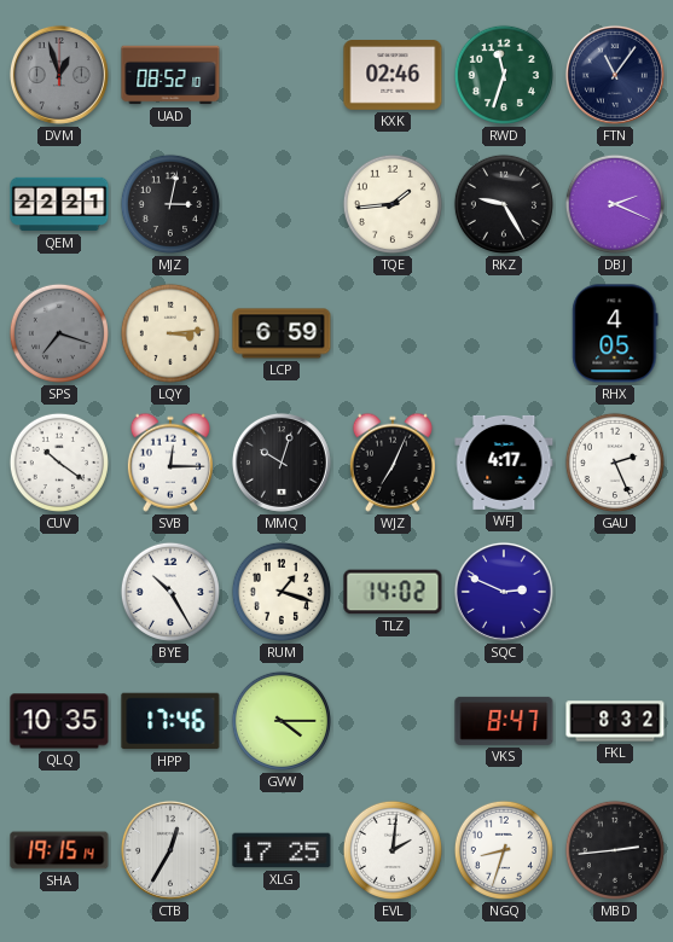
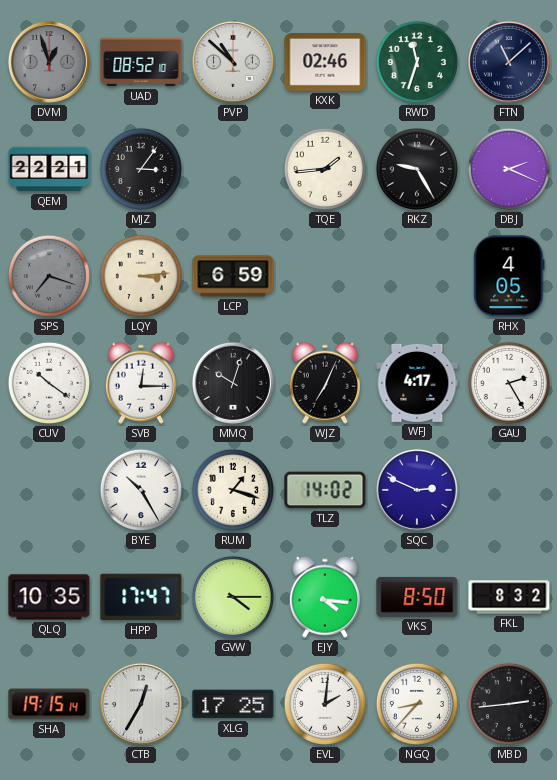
PVP: none -> 10:52
FTN: 11:06 -> 11:08
MJZ: 3:02 -> 3:06
GAU: 2:26 -> 2:25
HPP: 17:46 -> 17:47
EJY: none -> 4:16
VKS: 8:47 -> 8:50
NGQ: 8:33 -> 8:37
